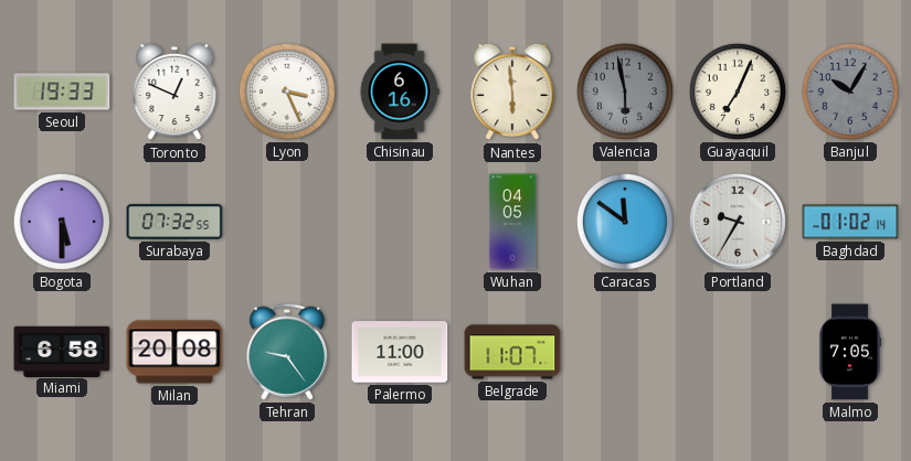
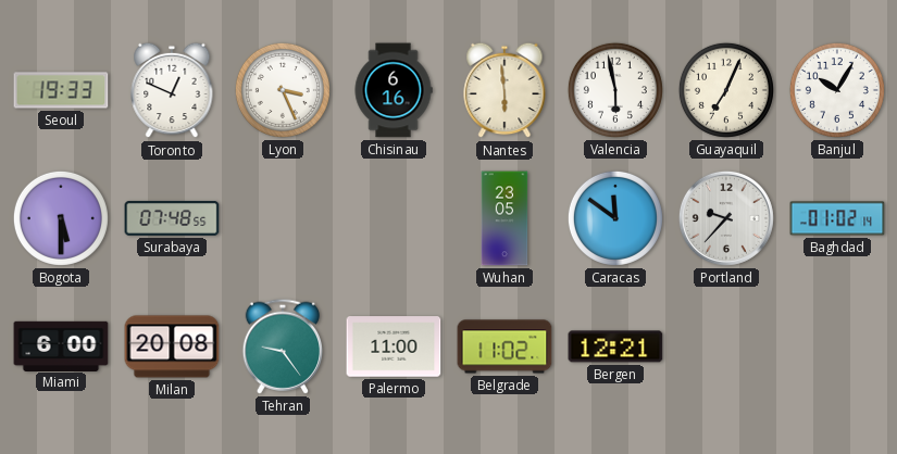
Valencia dial: grey -> white
Banjul dial: grey -> white
Surabaya: 07:32 -> 07:48
Wuhan: 04:05 -> 23:05
Portland: 9:35 -> 9:37
Miami: 6:58 -> 6:00
Belgrade: 11:07 -> 11:02
Bergen: none -> 12:21
Malmo: 7:05 -> none
